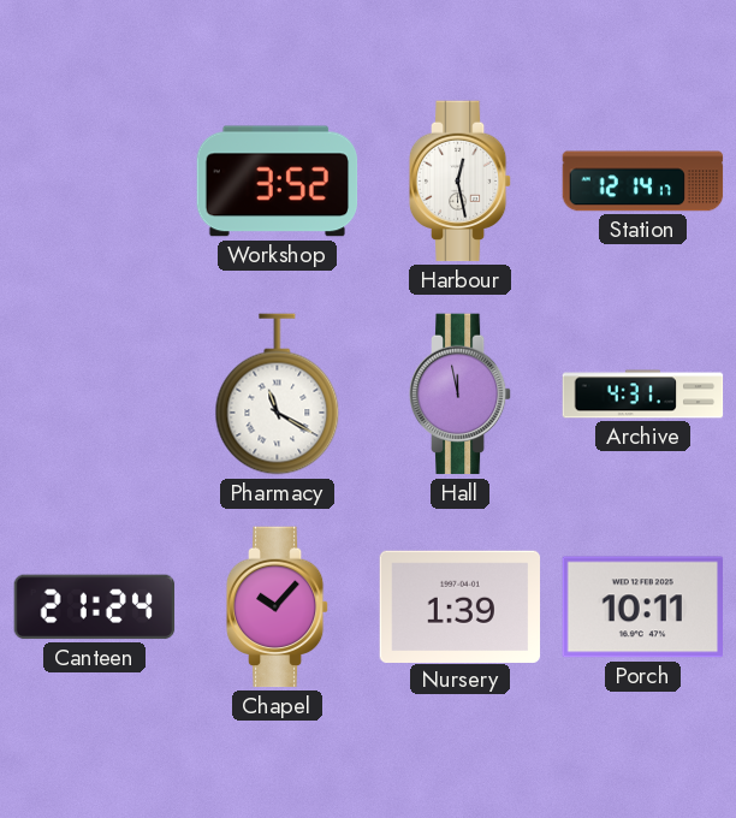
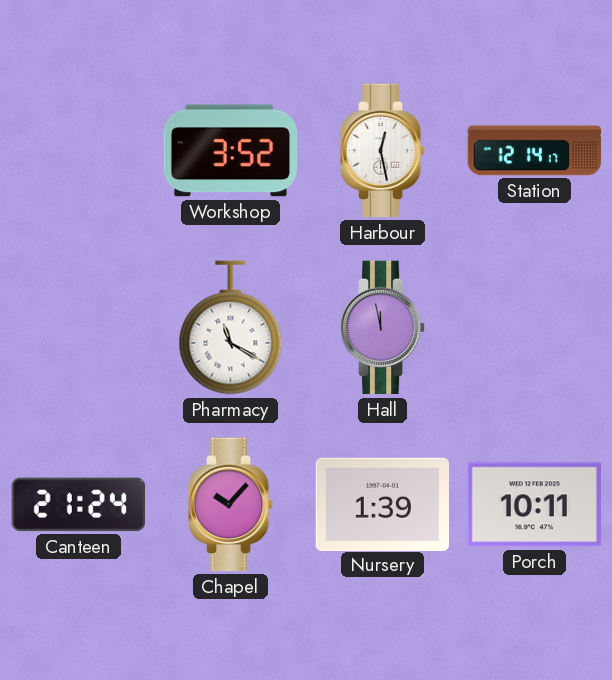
Archive: 4:31 -> none
